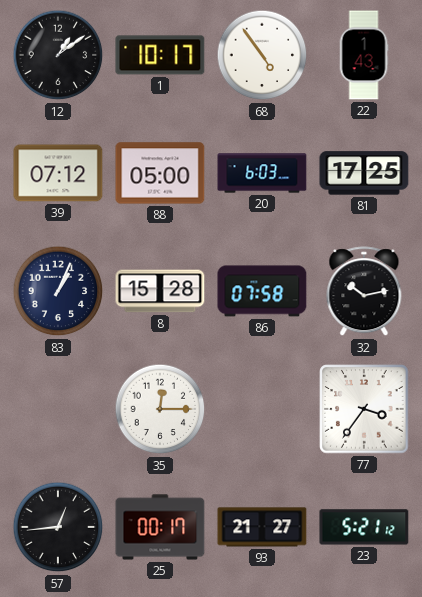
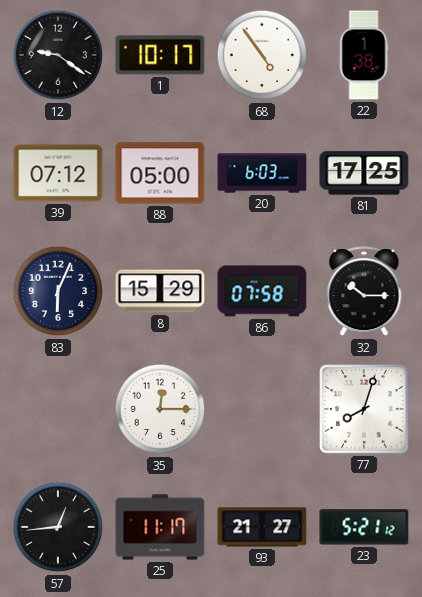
12: 1:09 -> 9:21
22: 1:43 -> 1:38
83: 1:04 -> 6:04
8: 15:28 -> 15:29
32: 10:13 -> 10:15
77: 3:36 -> 8:03
25: 00:17 -> 11:17
